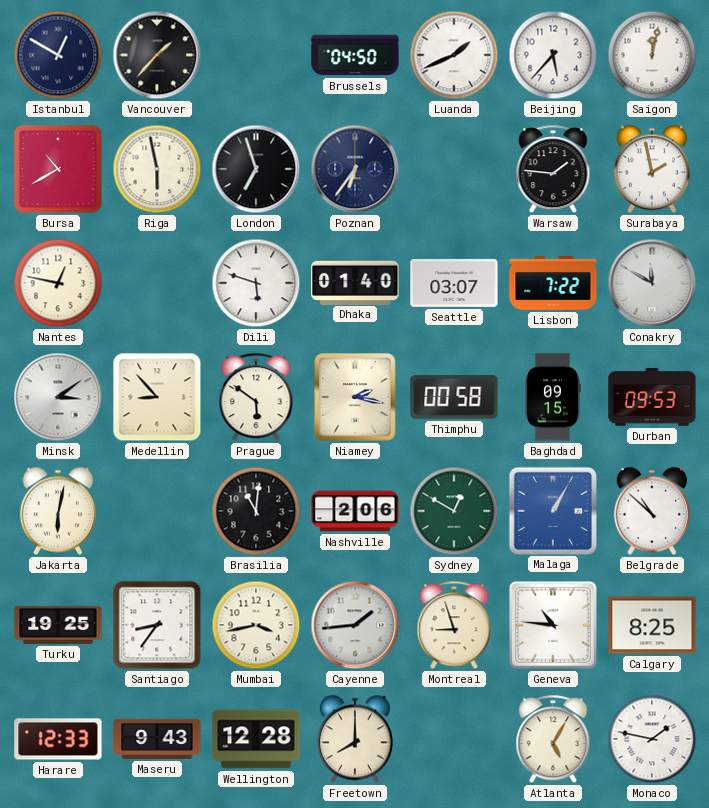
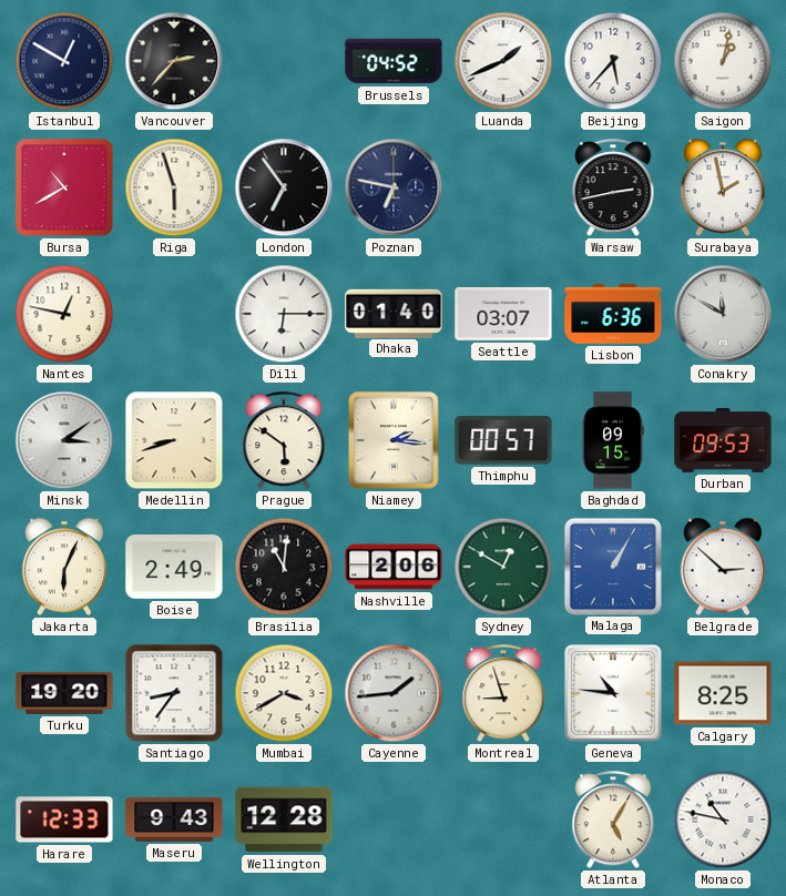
Vancouver: 1:37 -> 2:37
Brussels: 04:50 -> 04:52
Saigon: 12:02 -> 1:02
Riga: 5:58 -> 5:57
London: 6:57 -> 6:54
Poznan: 6:36 -> 6:47
Warsaw: 1:46 -> 2:43
Dili: 5:48 -> 6:15
Lisbon: 7:22 -> 6:36
Medellin: 8:53 -> 8:42
Niamey: 2:17 -> 2:16
Thimphu: 00:58 -> 00:57
Jakarta: 6:02 -> 6:04
Boise: none -> 2:49
Belgrade: 10:52 -> 2:52
Turku: 19:25 -> 19:20
Mumbai: 3:43 -> 3:40
Freetown: 8:00 -> none
Monaco: 1:47 -> 10:47
